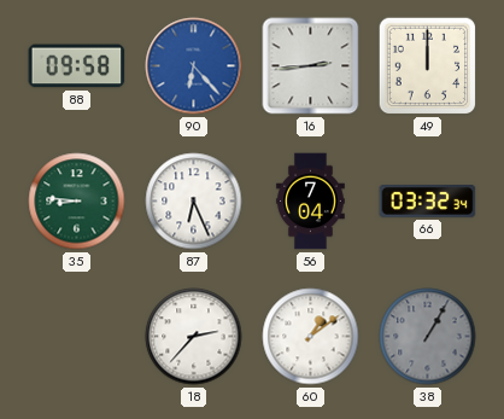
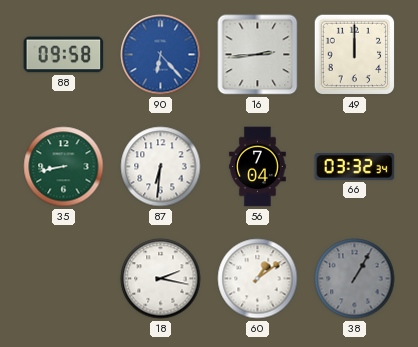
35: 8:46 -> 8:43
87: 6:26 -> 6:31
18: 2:37 -> 2:17
